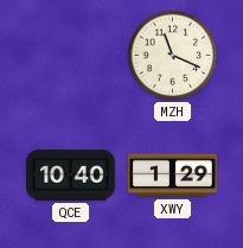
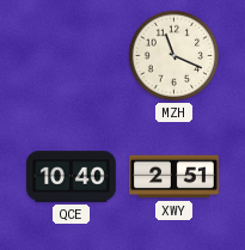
XWY: 1:29 -> 2:51
